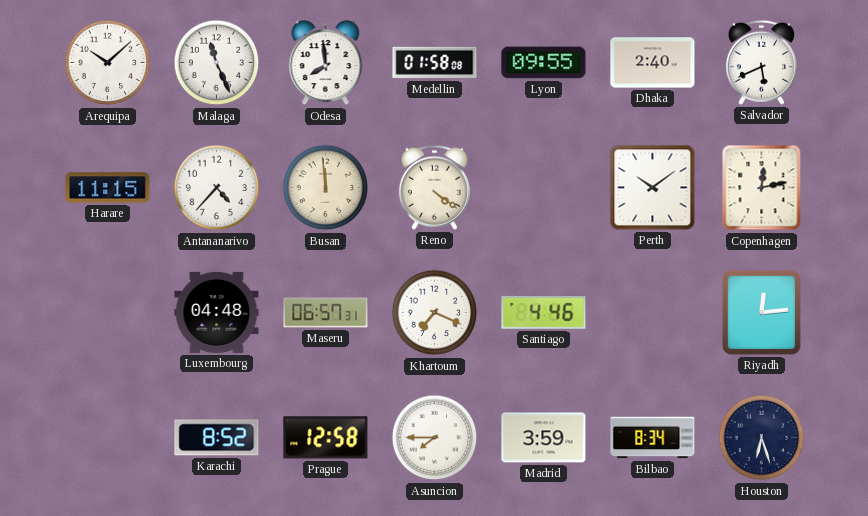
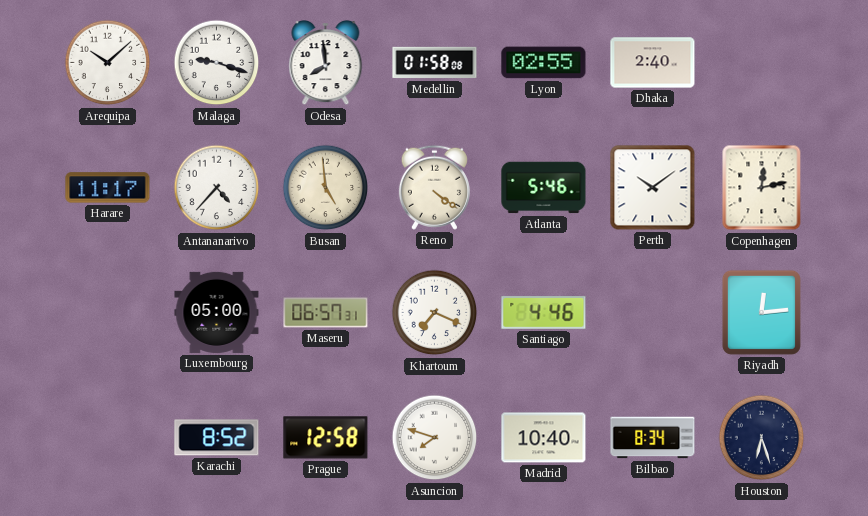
Malaga: 11:26 -> 9:18
Lyon: 09:55 -> 02:55
Salvador: 5:41 -> none
Harare: 11:15 -> 11:17
Busan: 11:59 -> 4:59
Atlanta: none -> 5:46
Luxembourg: 04:48 -> 05:00
Asuncion: 7:45 -> 7:48
Madrid: 3:59 -> 10:40
